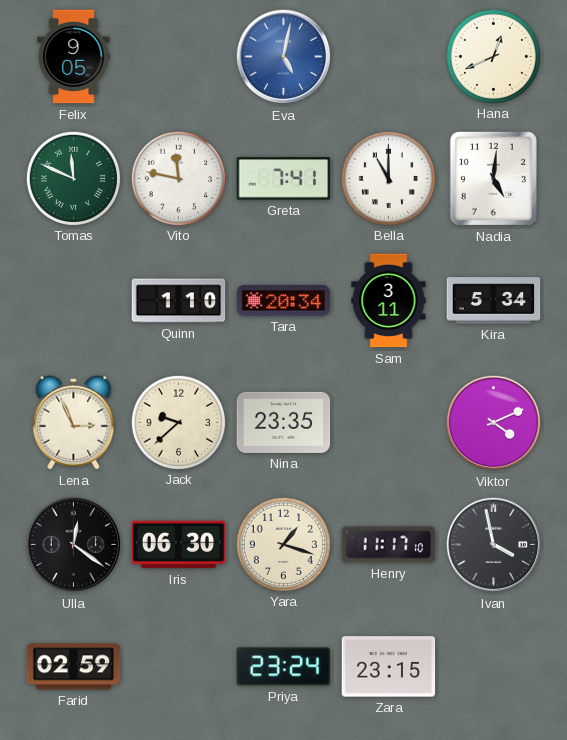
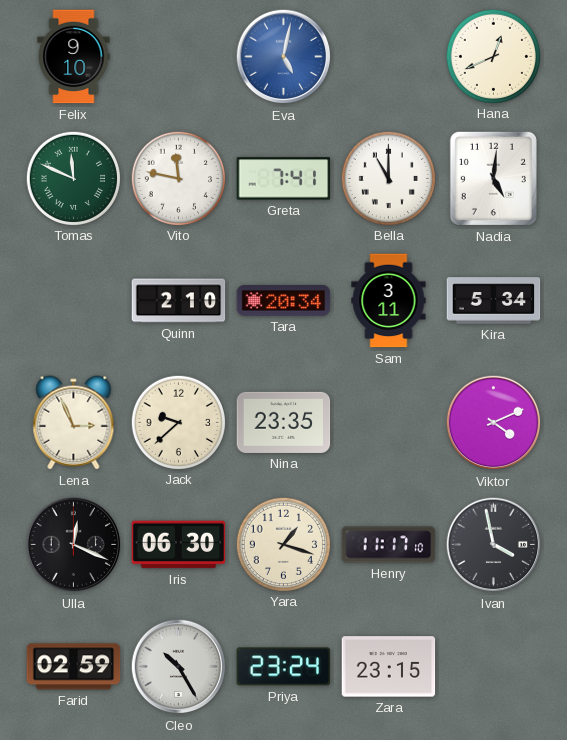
Felix: 9:05 -> 9:10
Quinn: 1:10 -> 2:10
Ulla: 12:21 -> 12:19
Cleo: none -> 10:25
